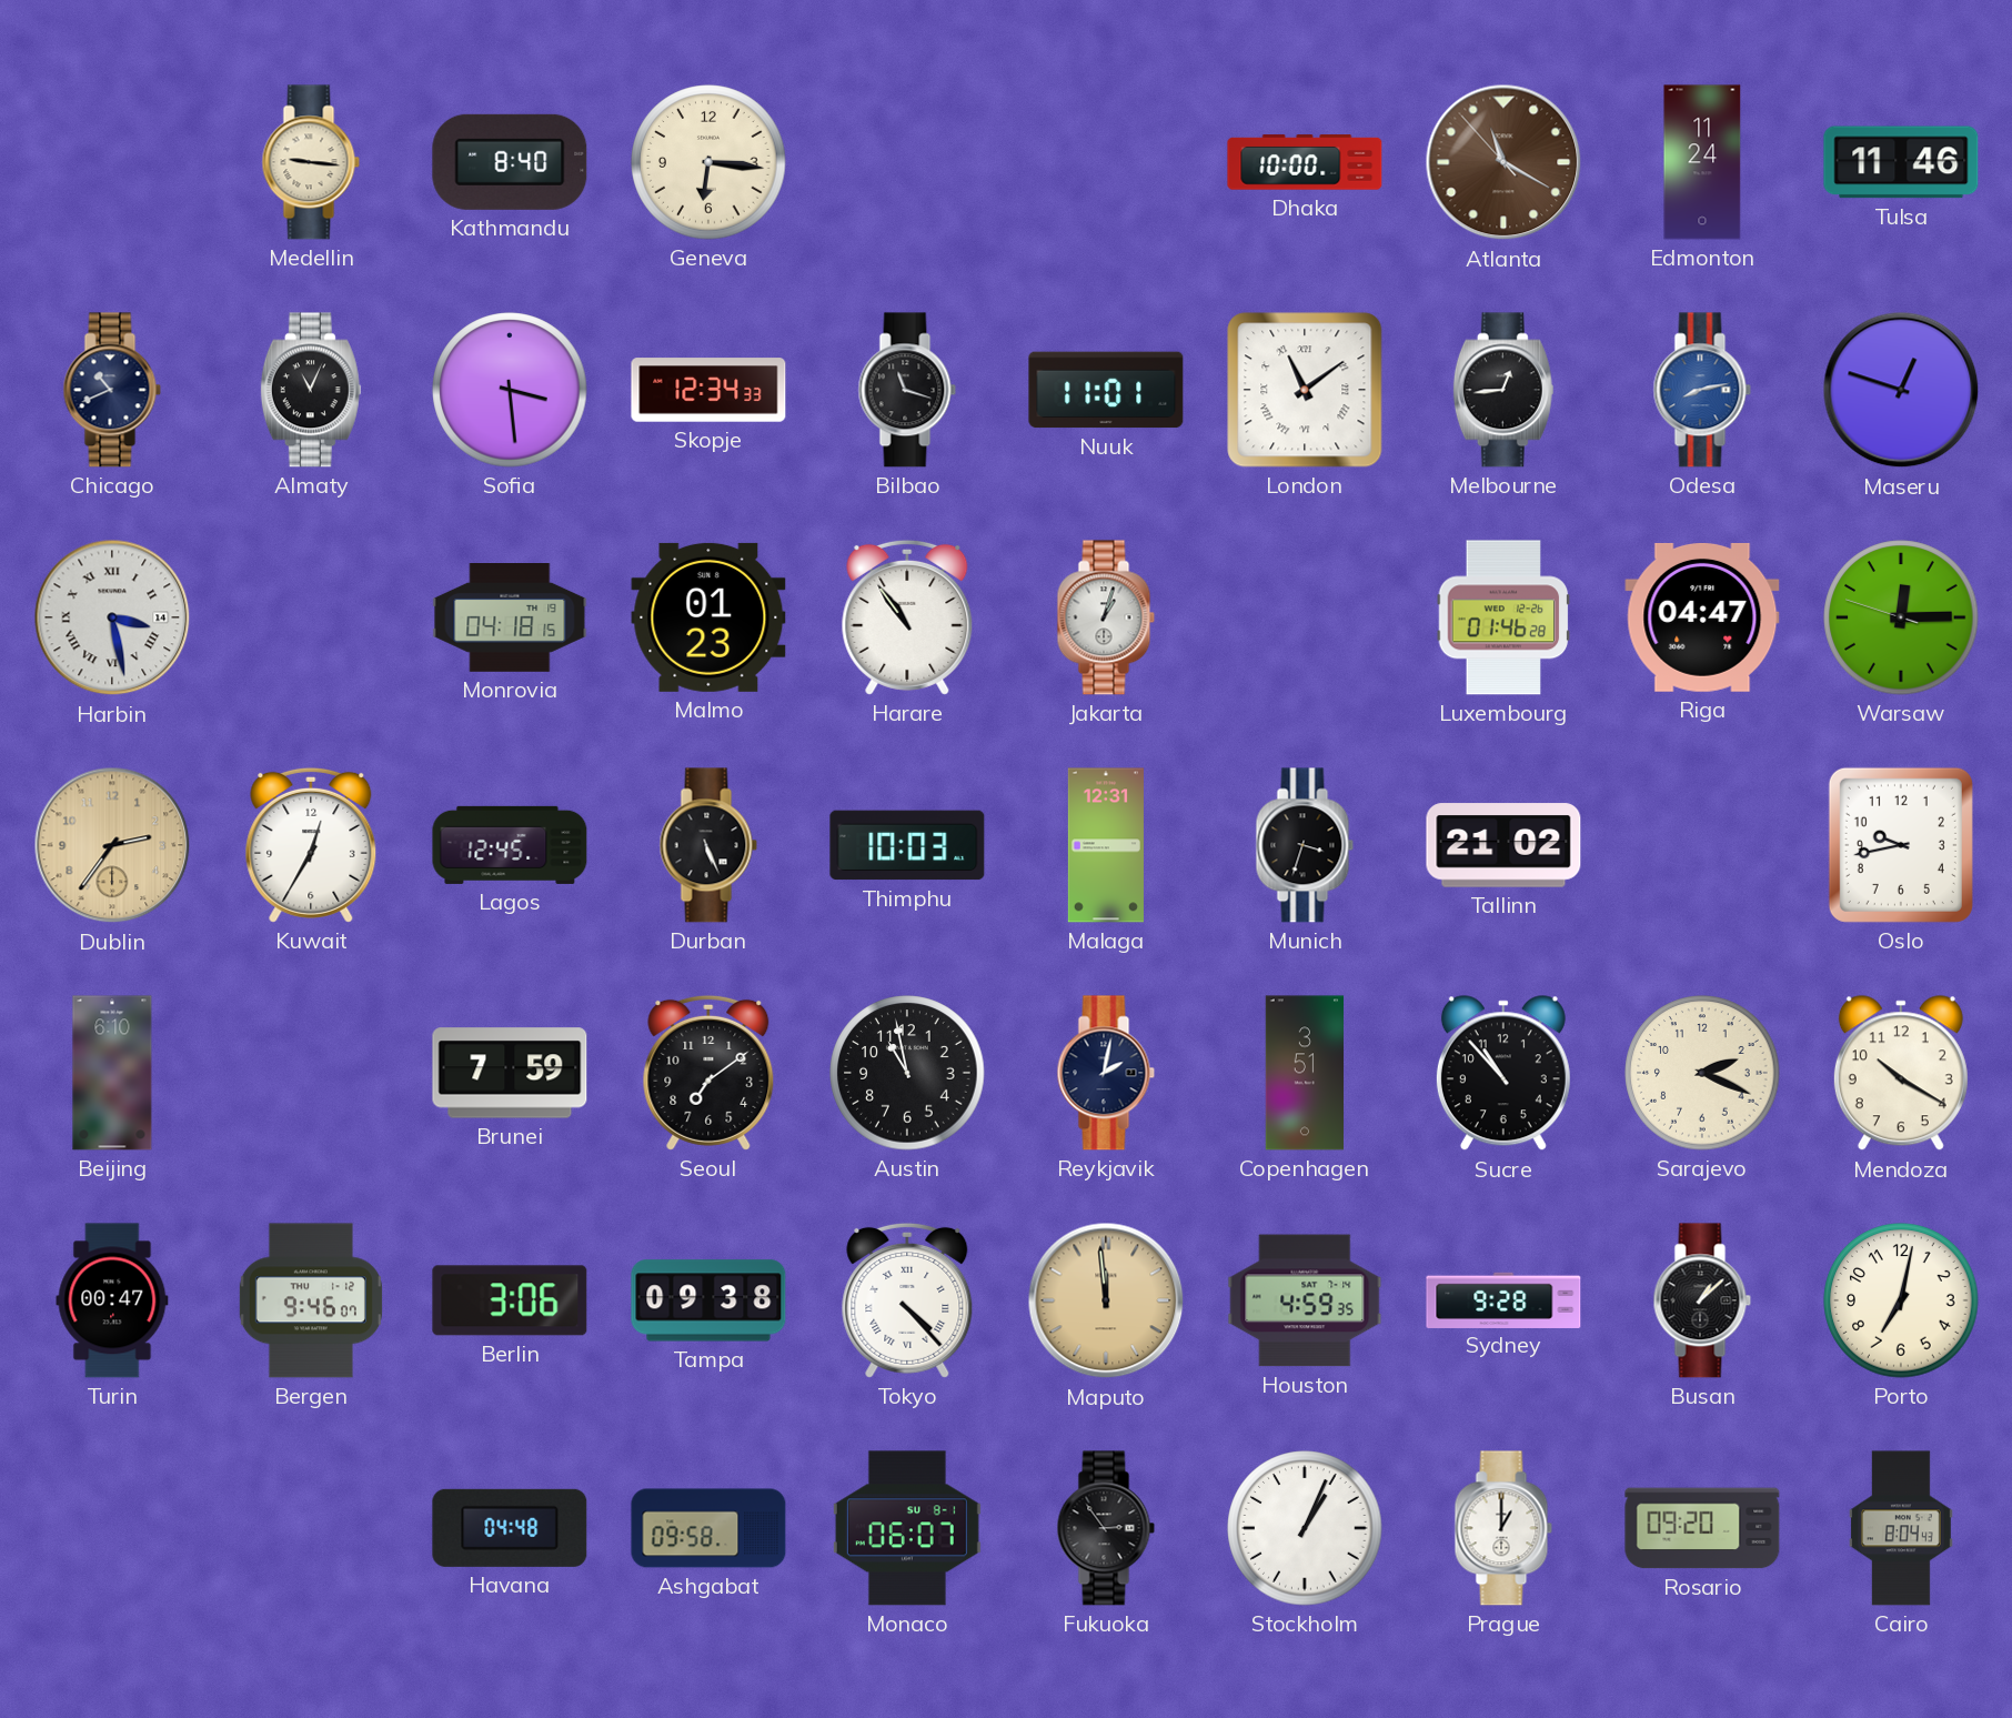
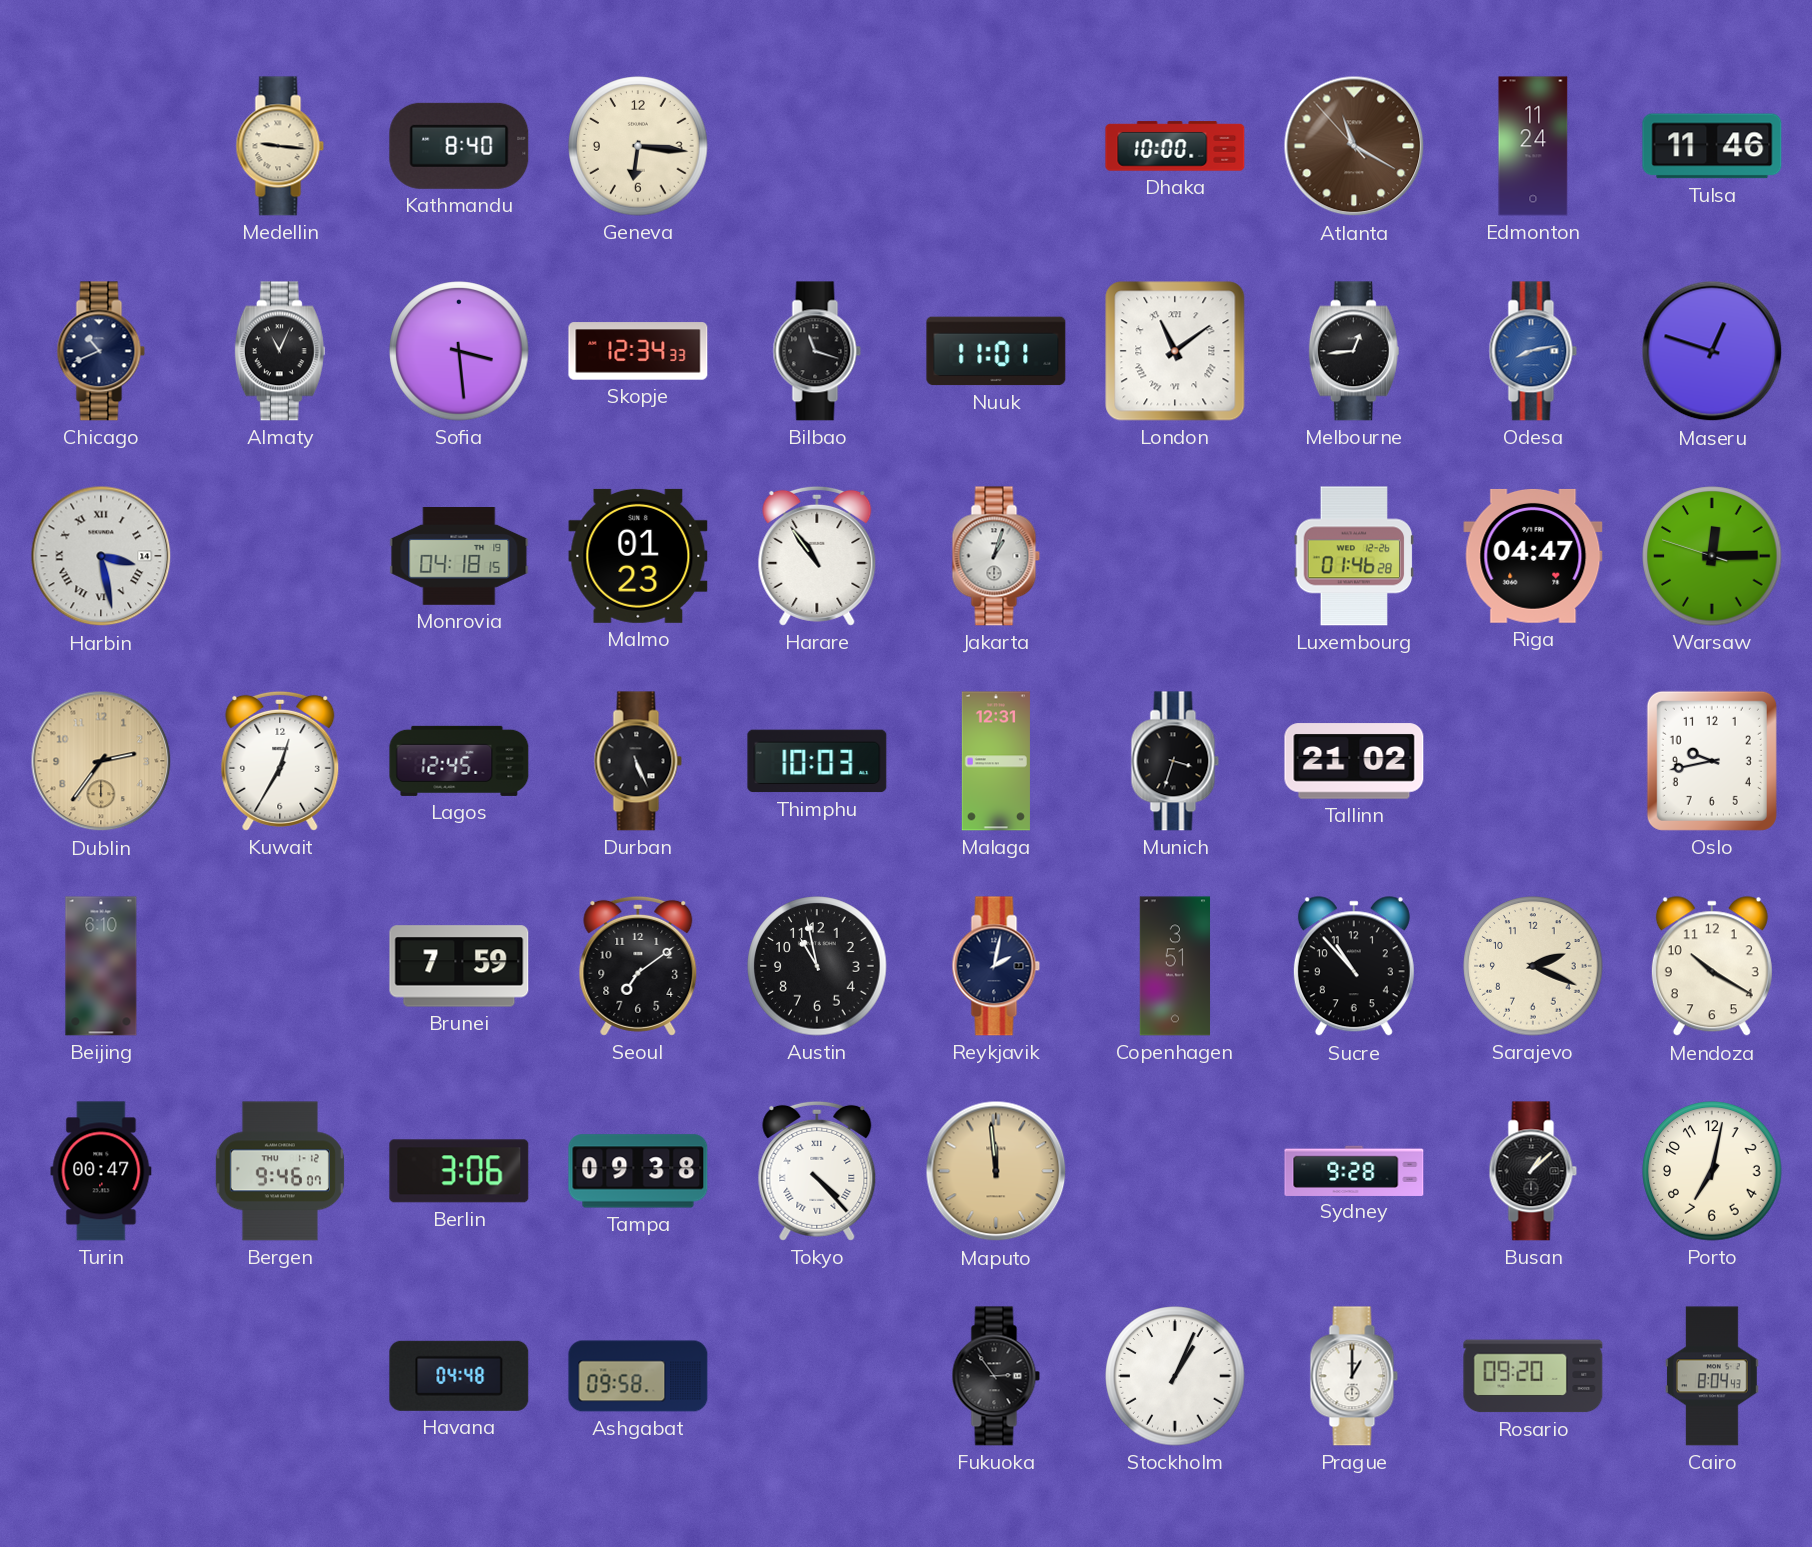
Houston: 4:59 -> none
Monaco: 06:07 -> none
